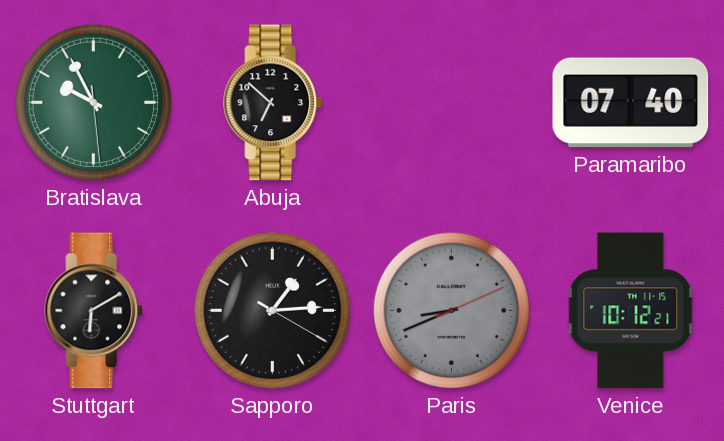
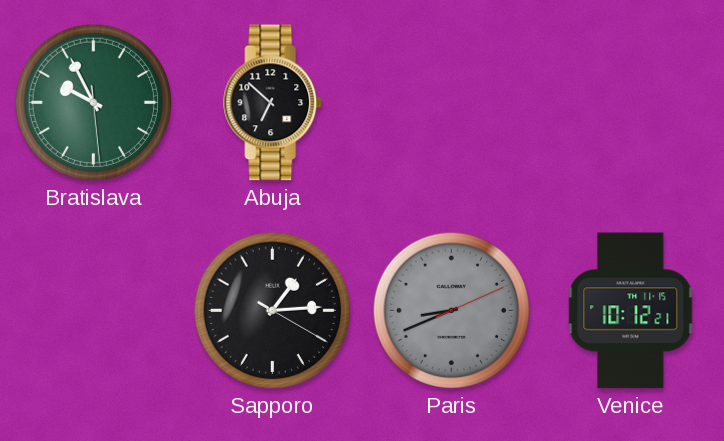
Paramaribo: 07:40 -> none
Stuttgart: 6:10 -> none
